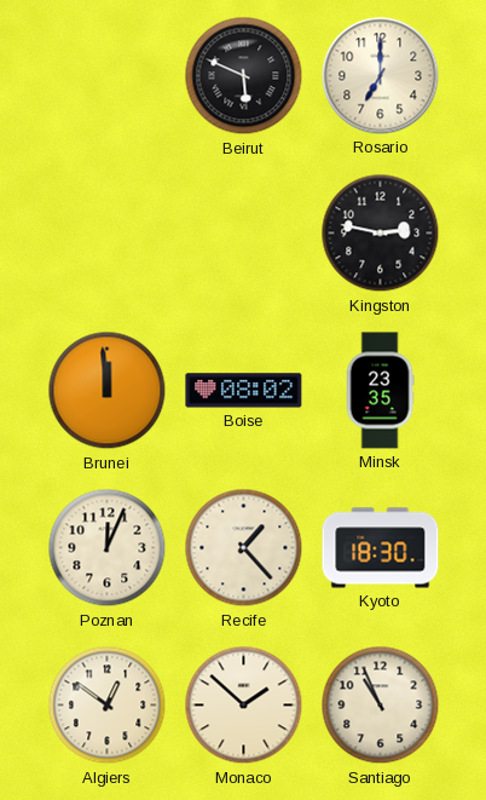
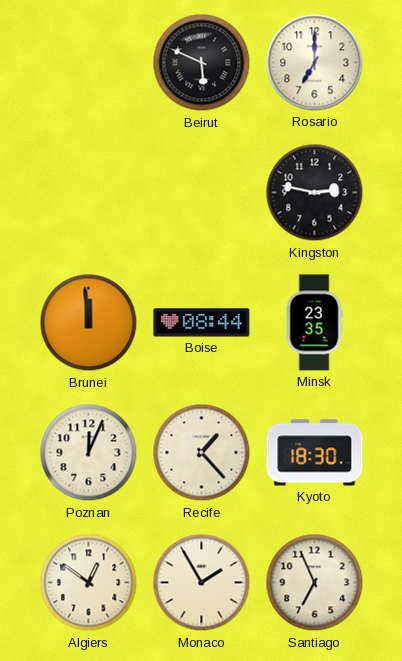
Boise: 08:02 -> 08:44
Monaco: 1:52 -> 1:55
Santiago: 10:56 -> 6:56
